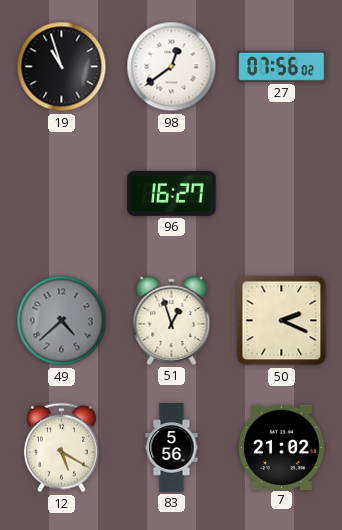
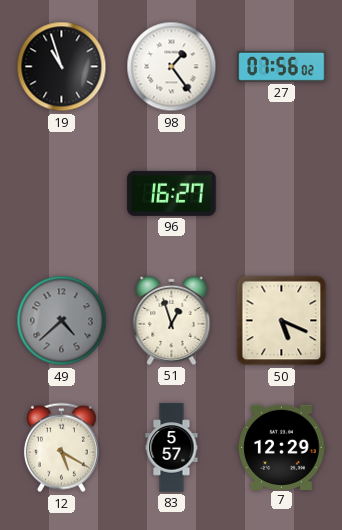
98: 12:39 -> 1:24
50: 2:19 -> 5:19
83: 5:56 -> 5:57
7: 21:02 -> 12:29
